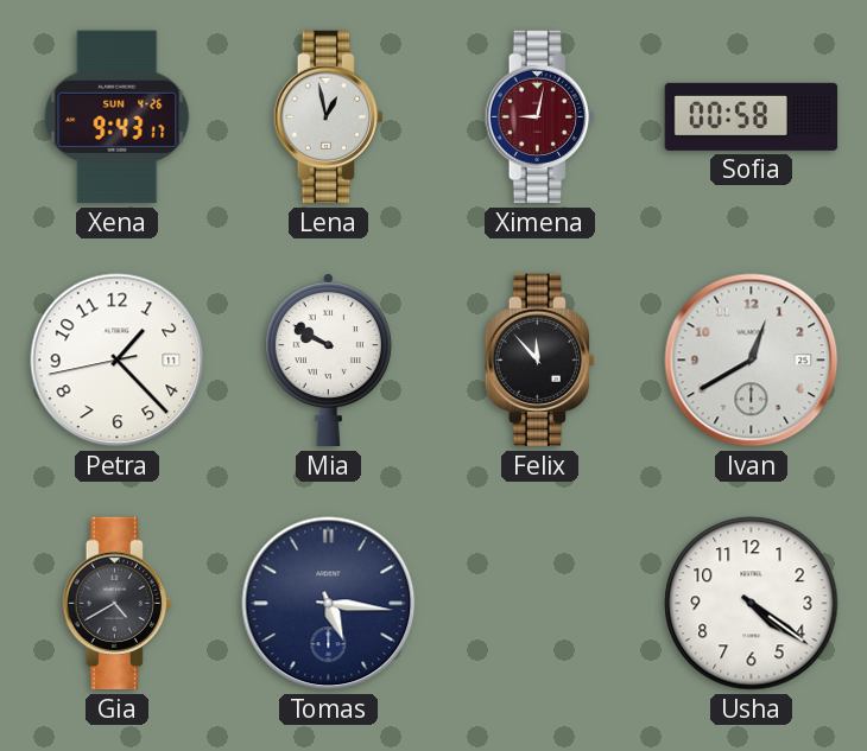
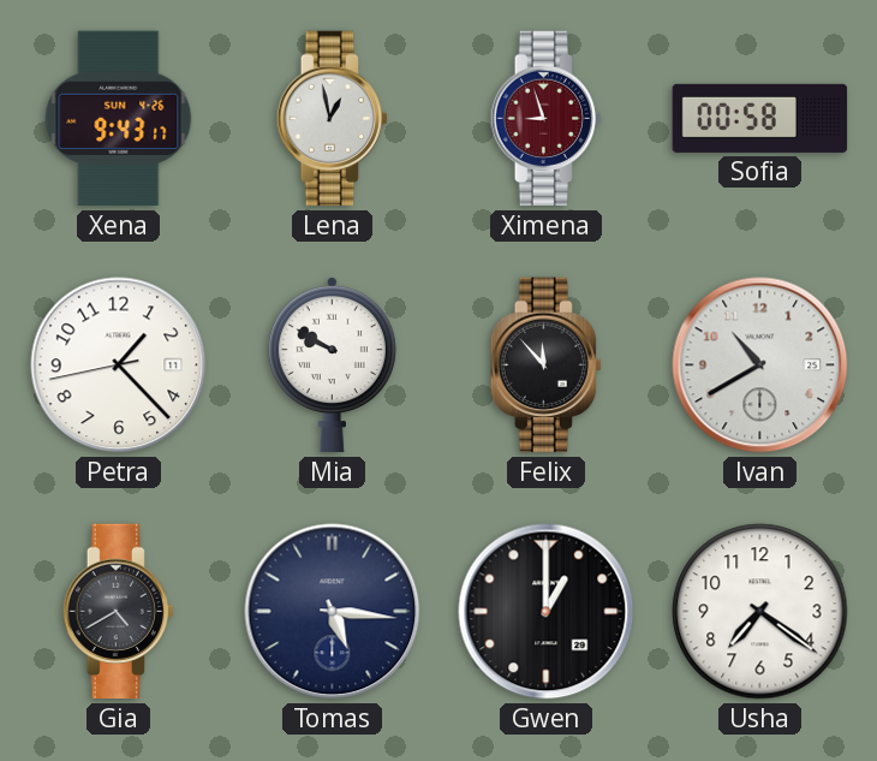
Ximena: 9:02 -> 8:57
Ivan: 12:40 -> 10:40
Gwen: none -> 1:00
Usha: 4:21 -> 7:21
